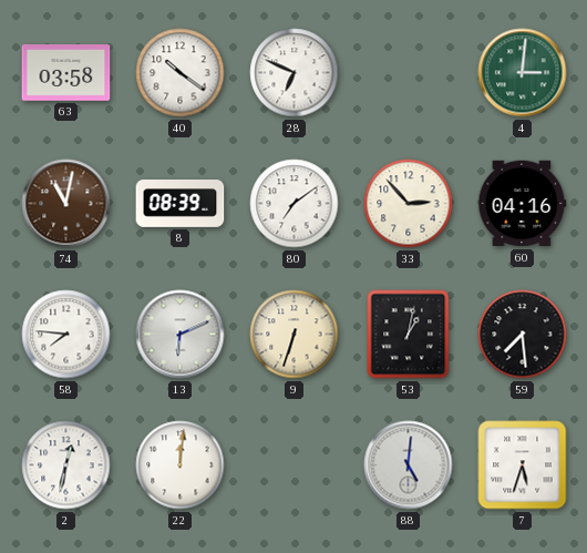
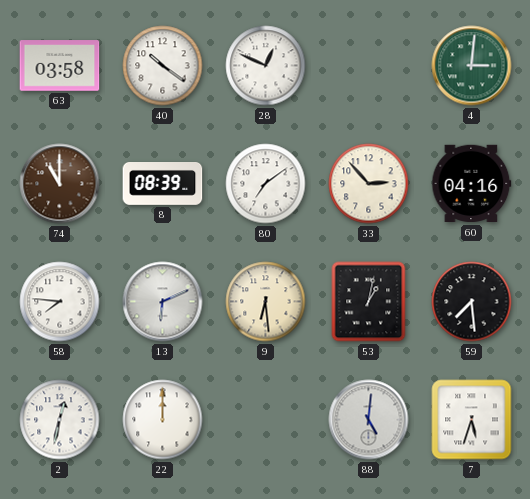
28: 6:49 -> 12:49
74: 11:02 -> 11:00
9: 6:33 -> 6:29
22: 12:01 -> 12:00
